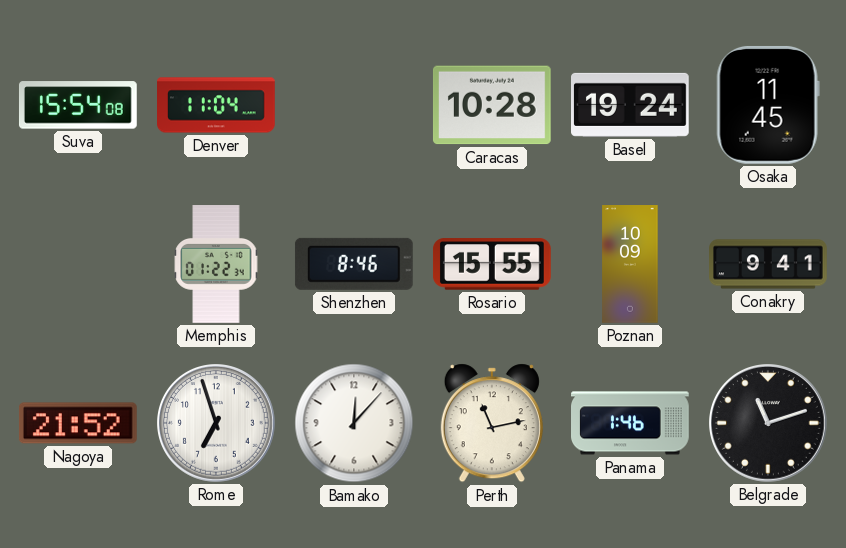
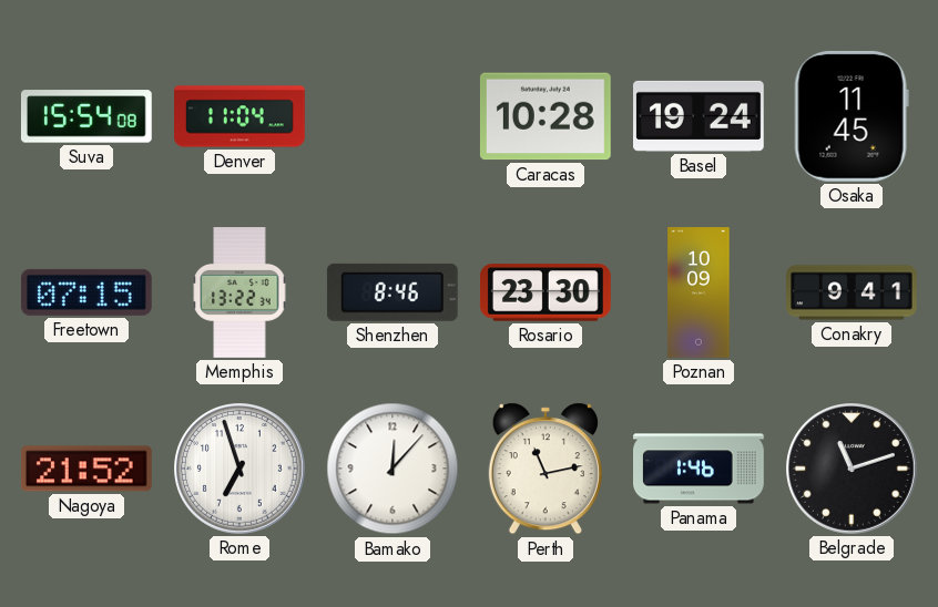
Freetown: none -> 07:15
Memphis: 01:22 -> 13:22
Rosario: 15:55 -> 23:30
